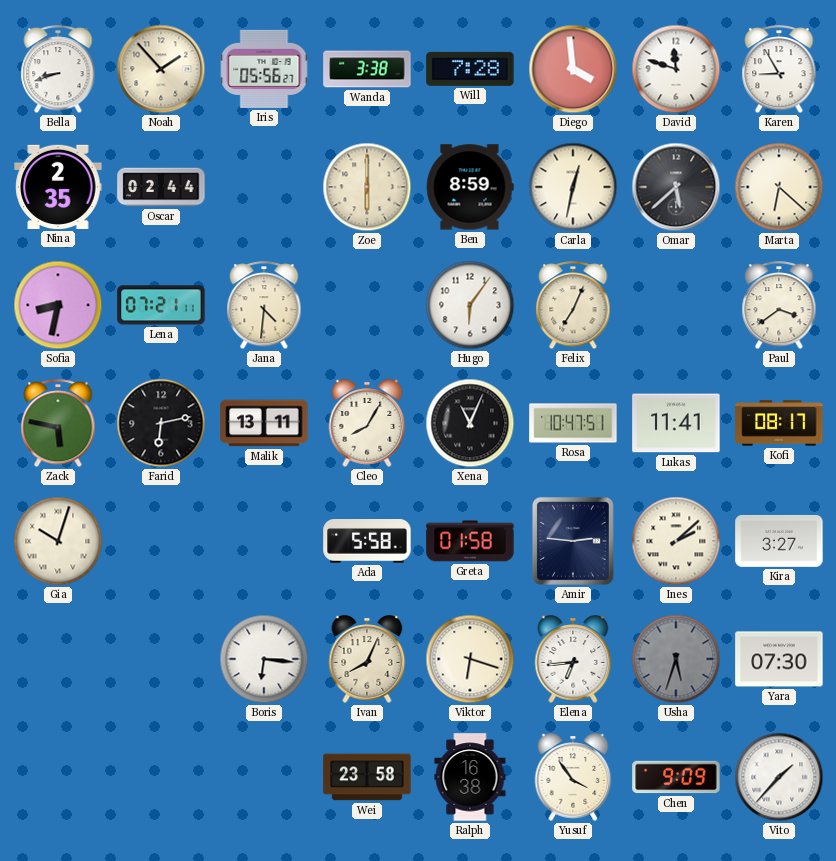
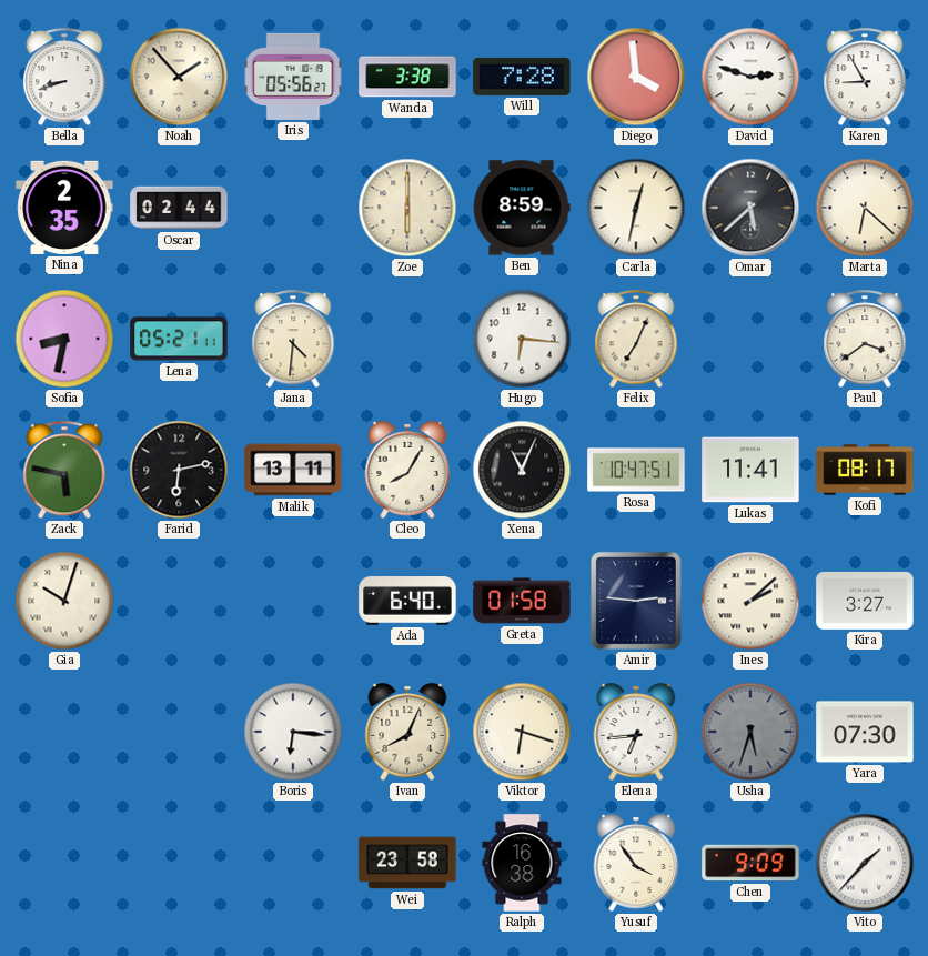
David: 11:48 -> 2:48
Lena: 07:21 -> 05:21
Hugo: 6:06 -> 6:16
Ada: 5:58 -> 6:40
